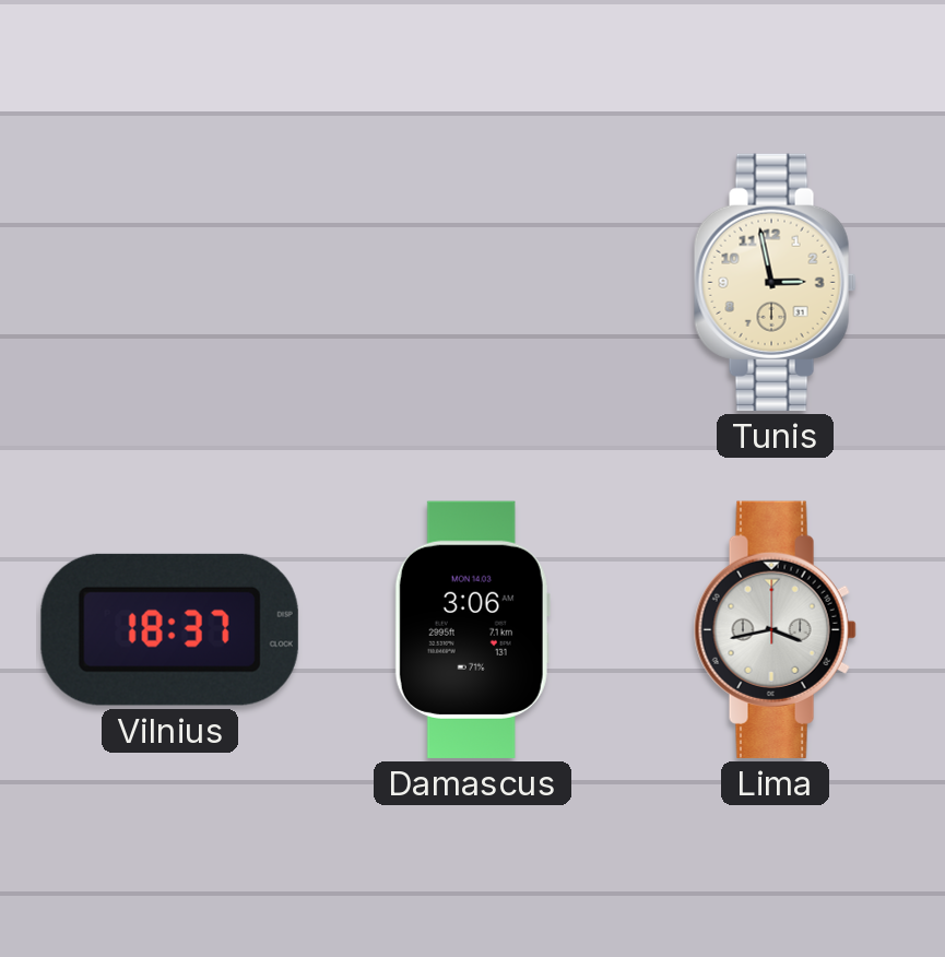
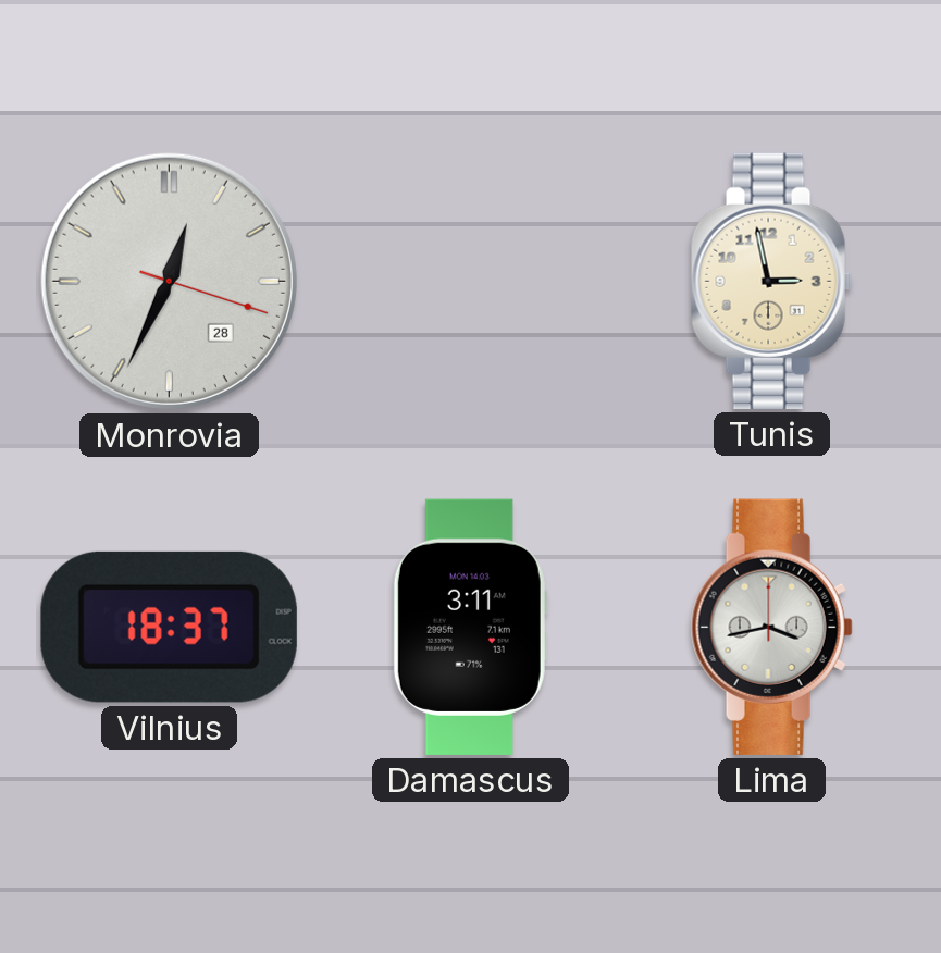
Monrovia: none -> 12:34
Damascus: 3:06 -> 3:11
